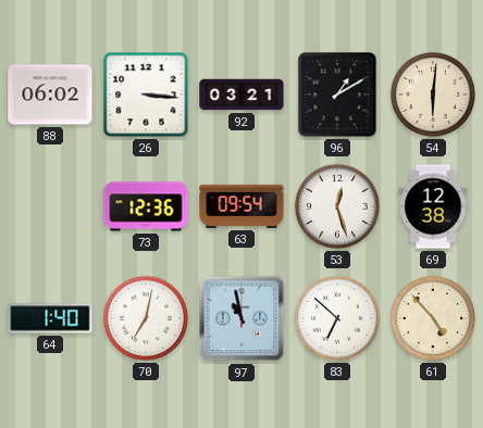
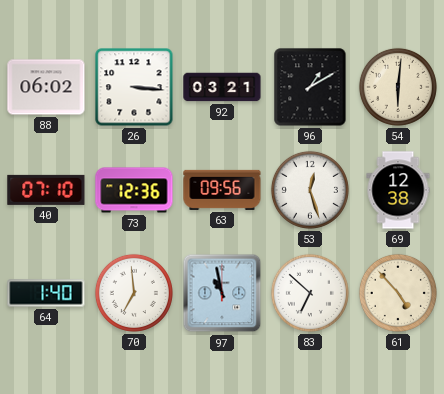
40: none -> 07:10
63: 09:54 -> 09:56
70: 7:02 -> 6:59
